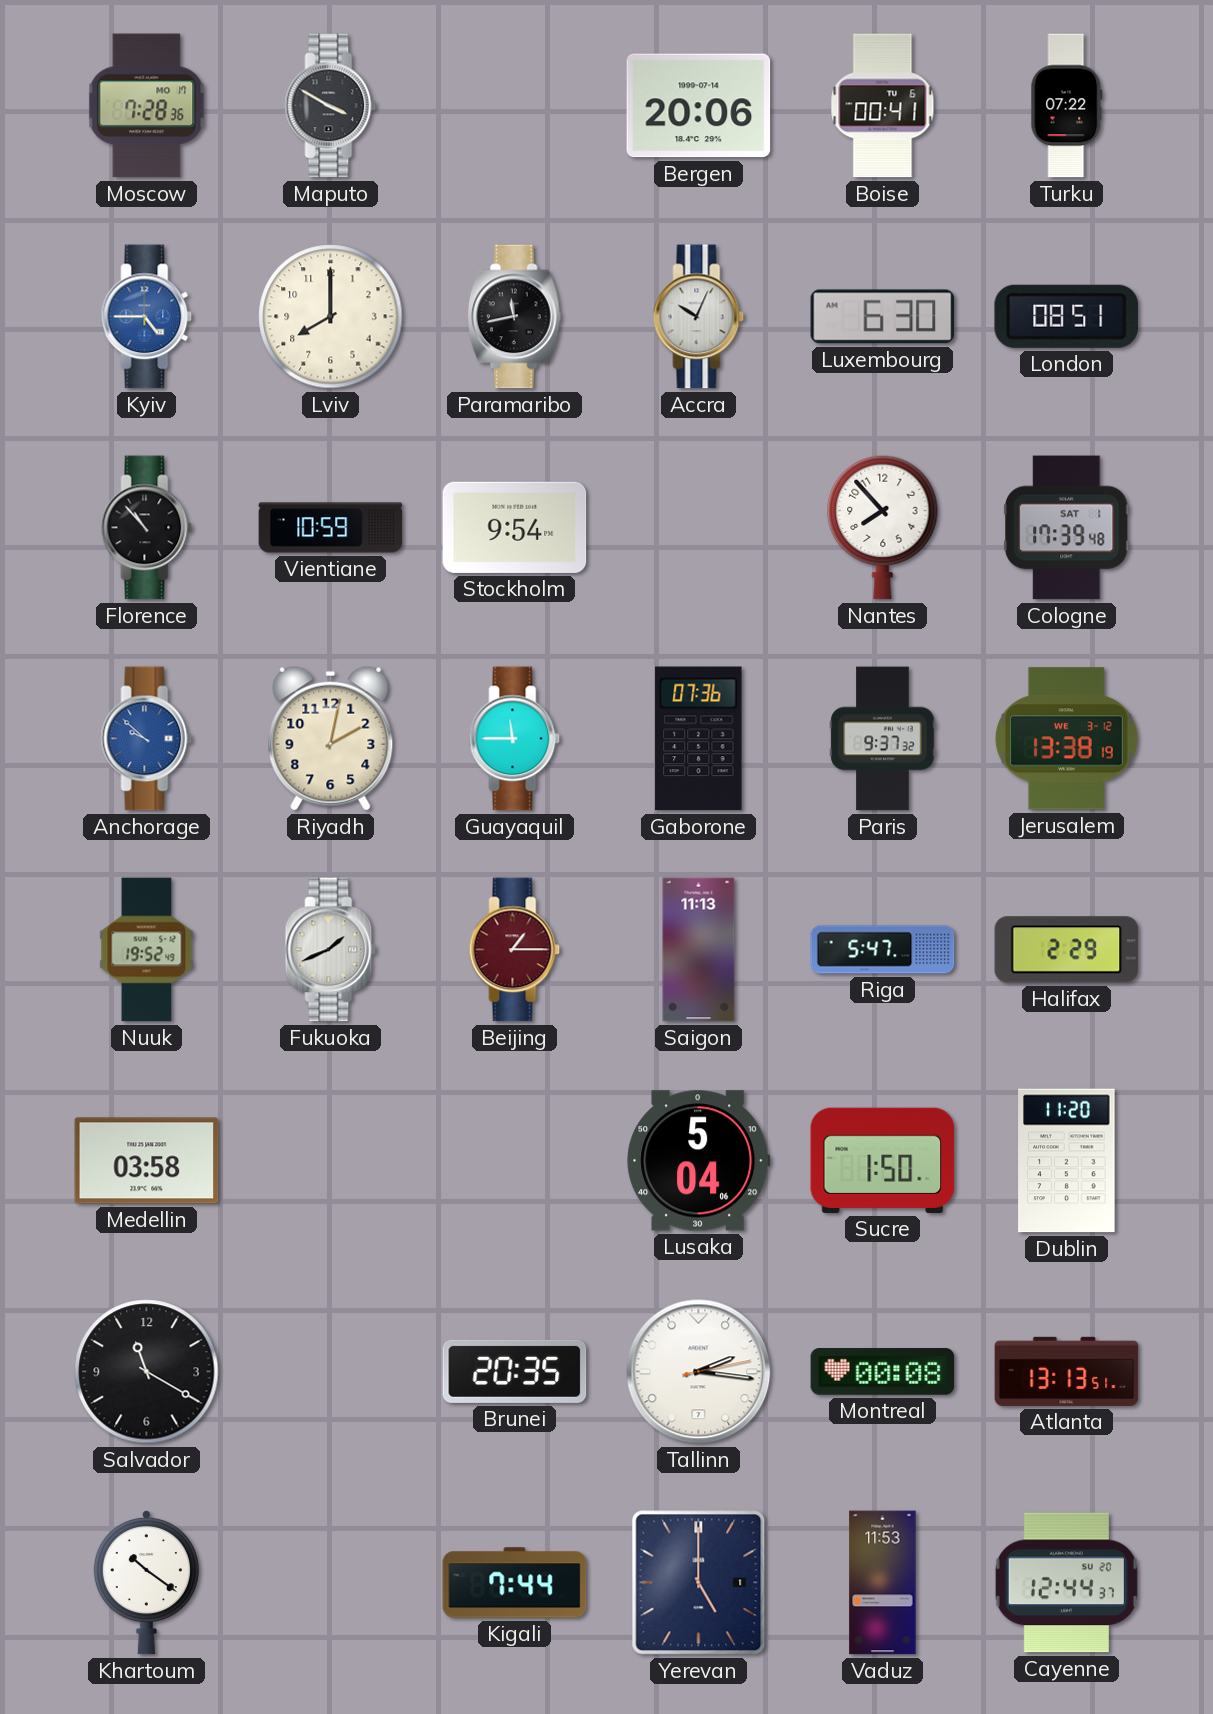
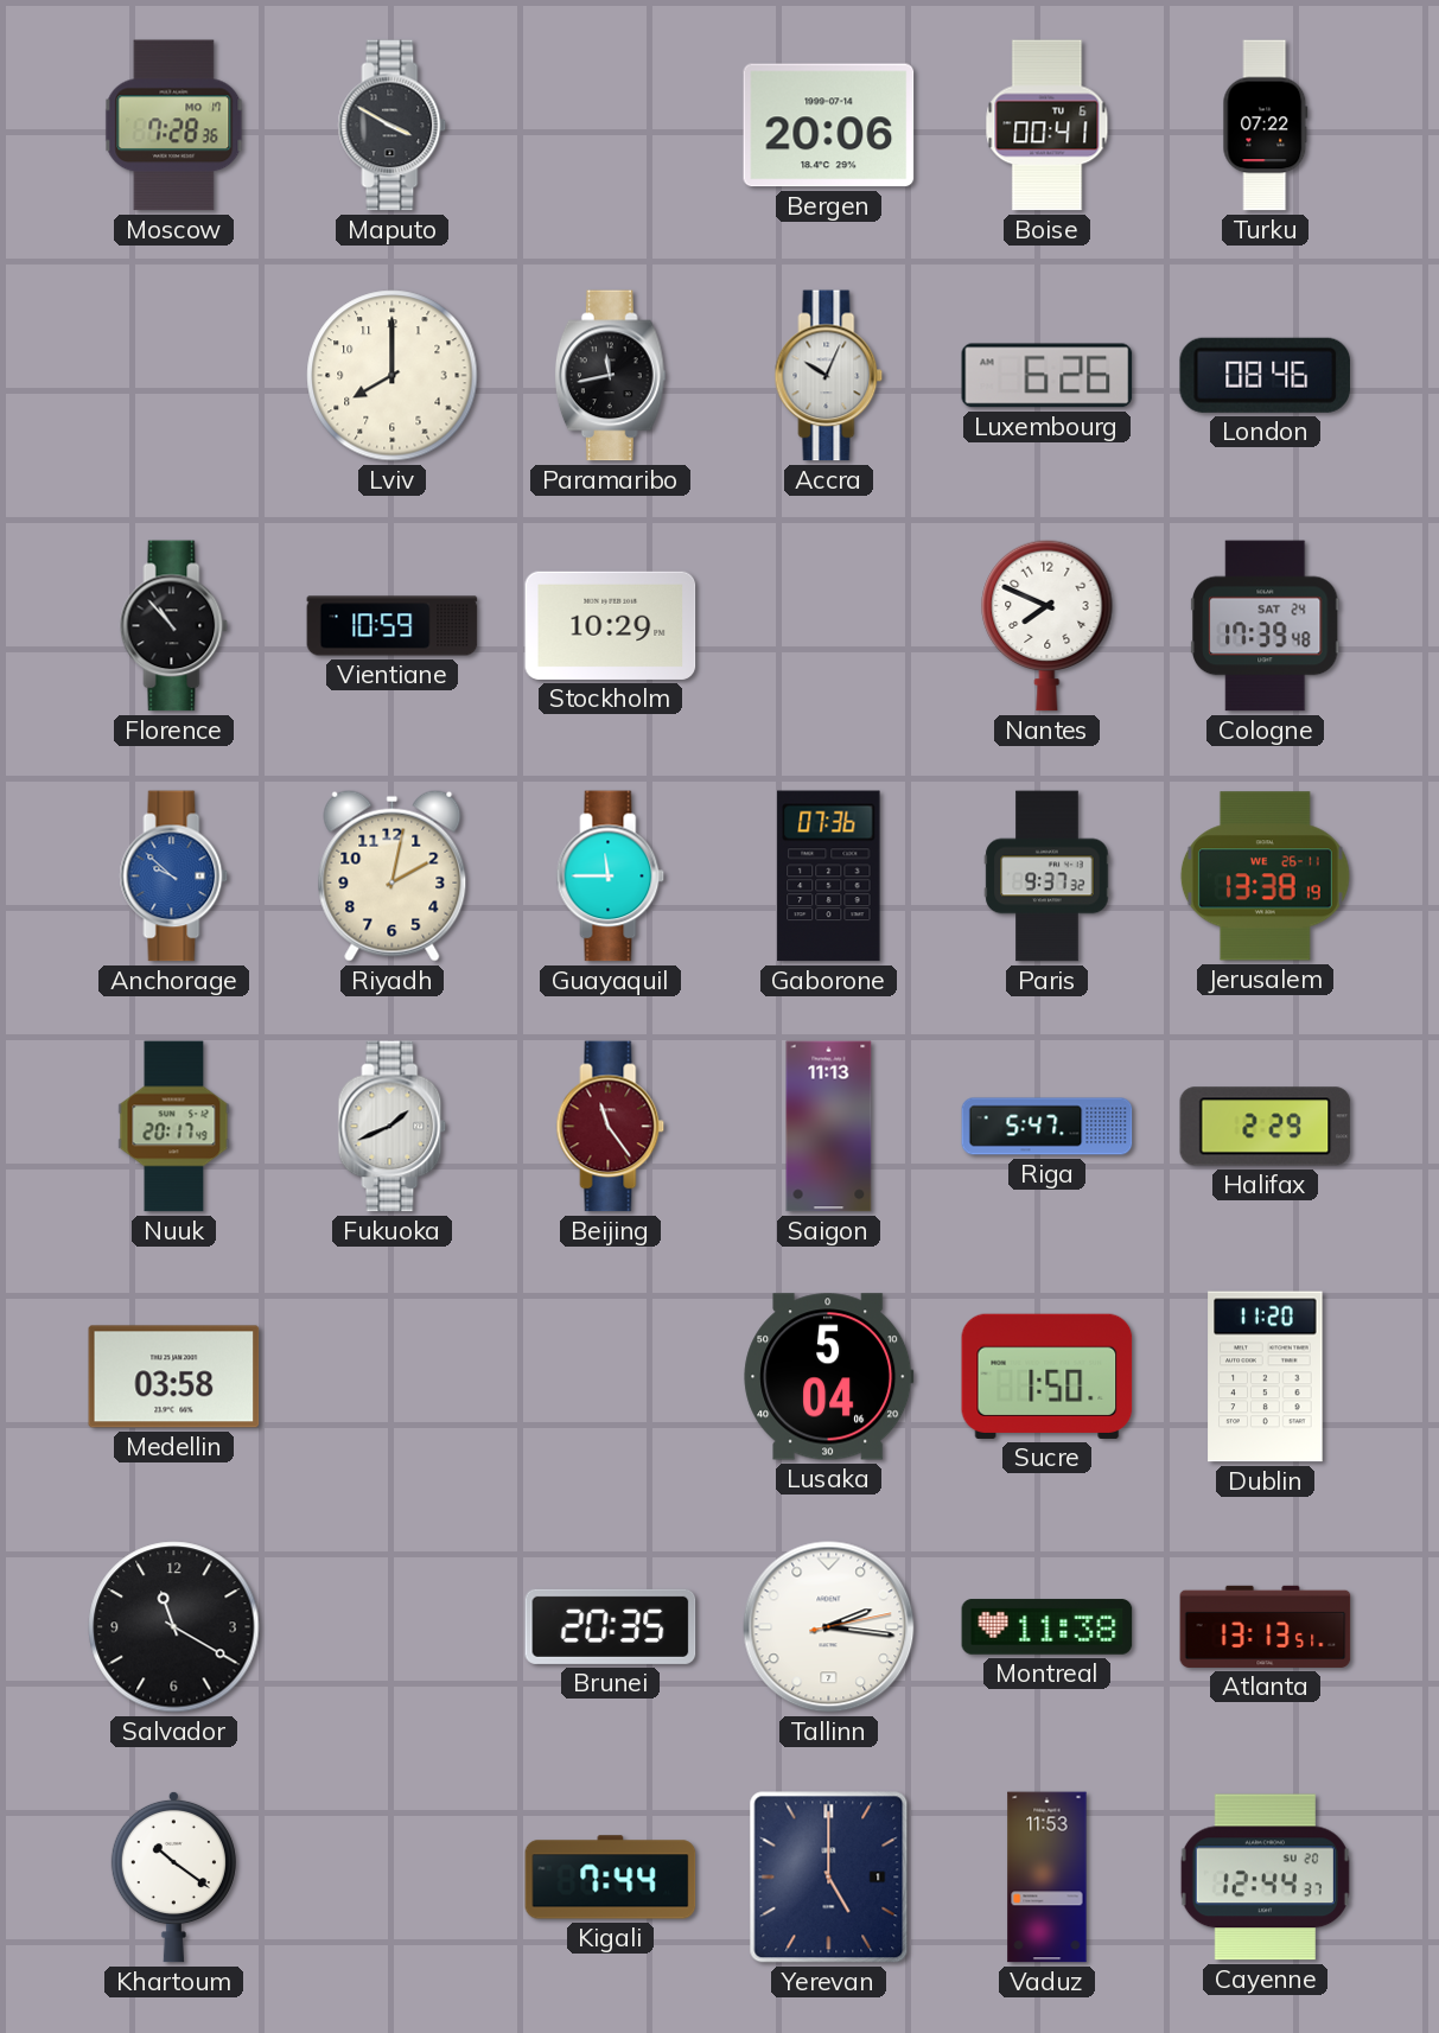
Kyiv: 4:45 -> none
Luxembourg: 6:30 -> 6:26
London: 08:51 -> 08:46
Stockholm: 9:54 -> 10:29
Nantes: 7:53 -> 7:49
Cologne date: SAT 1 -> SAT 24
Jerusalem date: WE 3-12 -> WE 26-11
Nuuk: 19:52 -> 20:17
Beijing: 1:15 -> 11:24
Montreal: 00:08 -> 11:38
